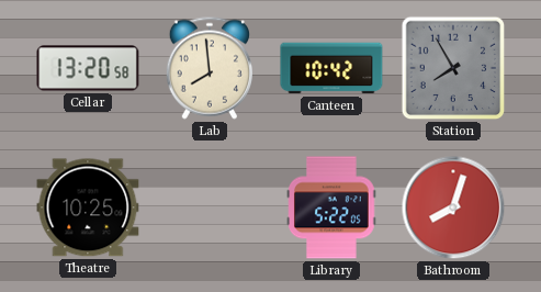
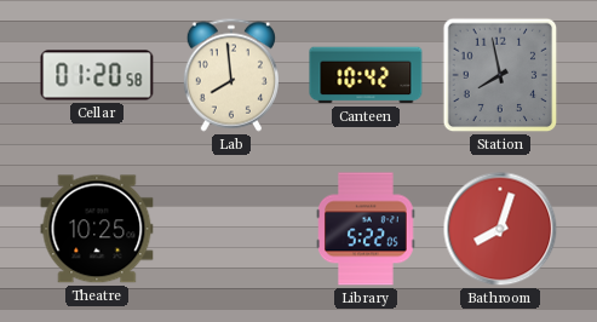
Cellar: 13:20 -> 01:20
Station: 7:55 -> 7:58
